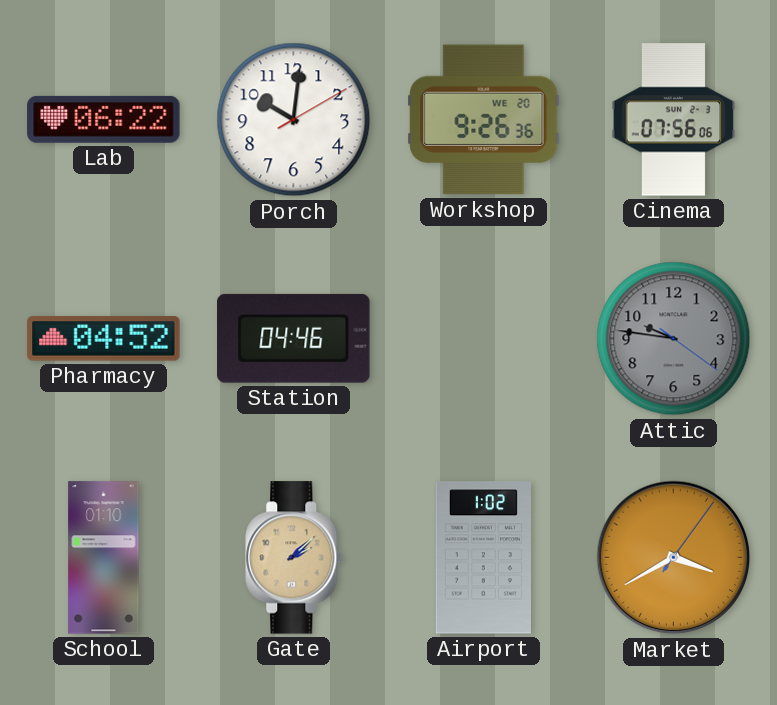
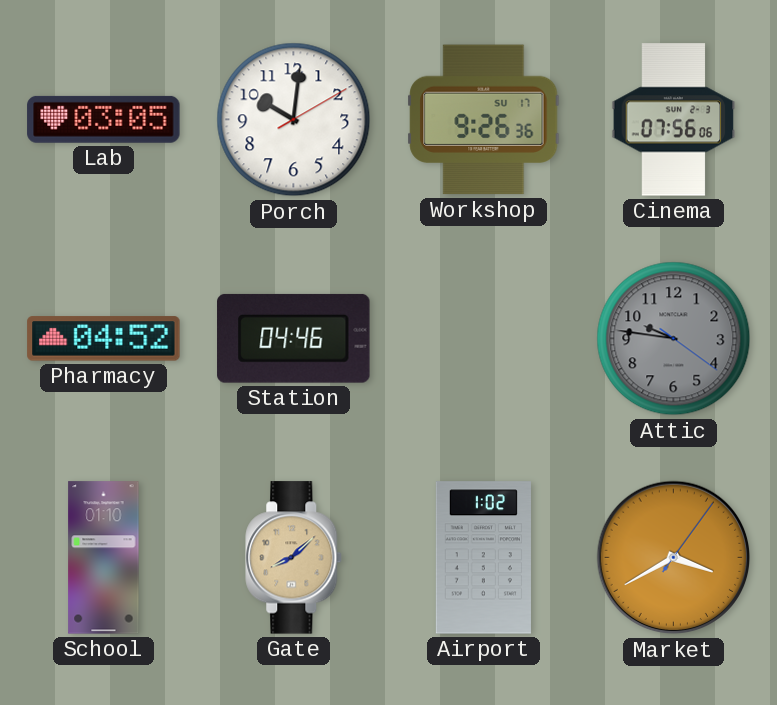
Lab: 06:22 -> 03:05
Workshop date: WE 20 -> SU 17
Gate: 2:08 -> 8:08
